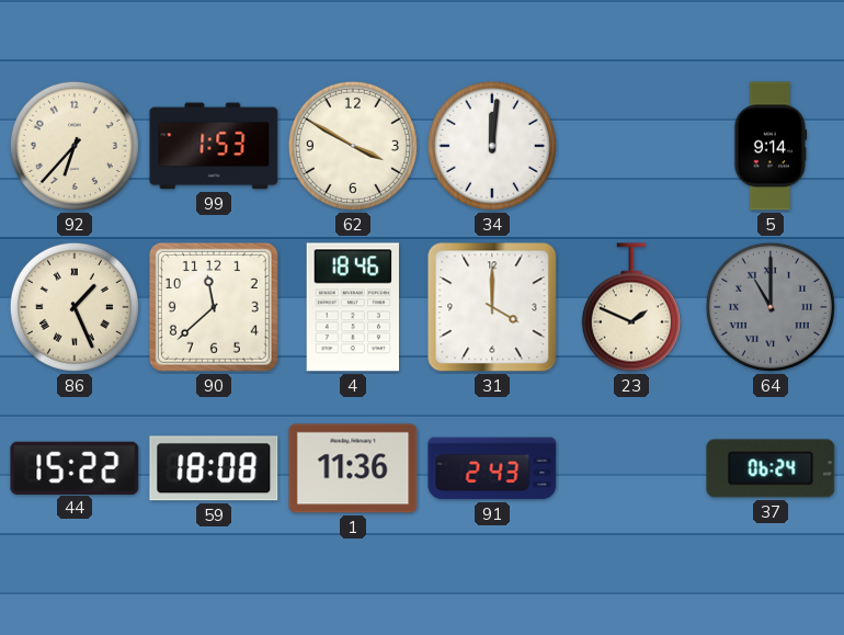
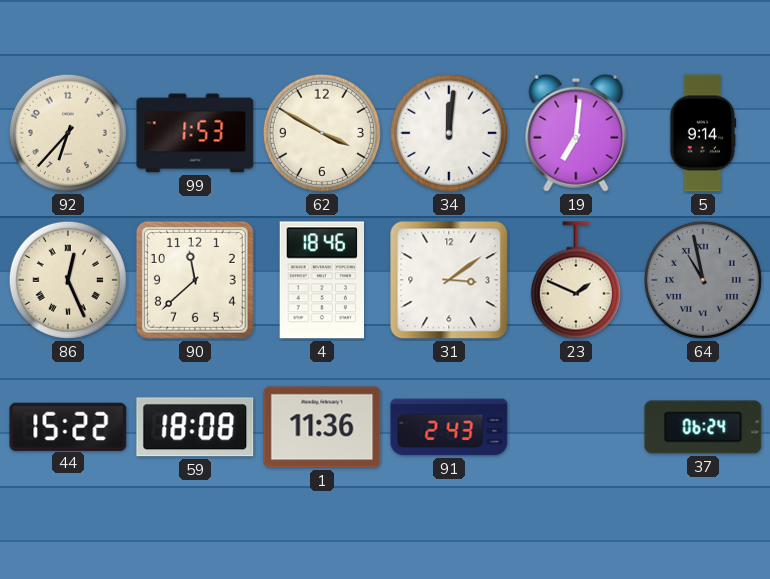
19: none -> 7:01
86: 1:26 -> 12:26
31: 4:00 -> 3:09
64: 11:00 -> 10:58
